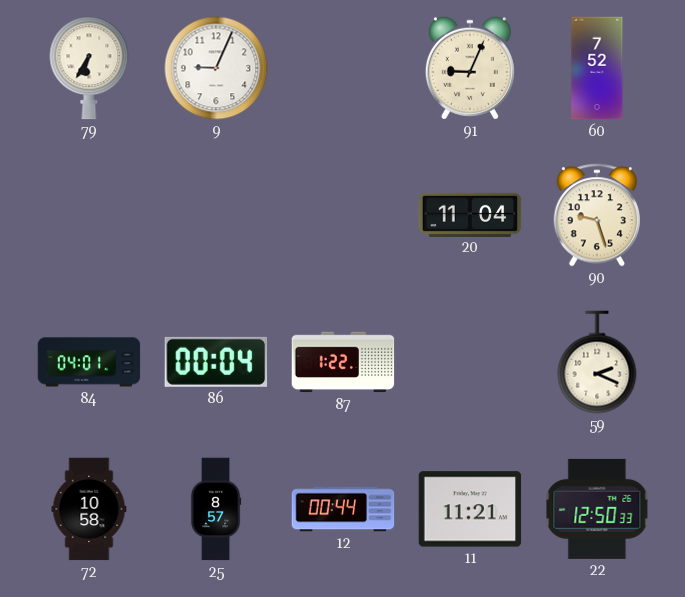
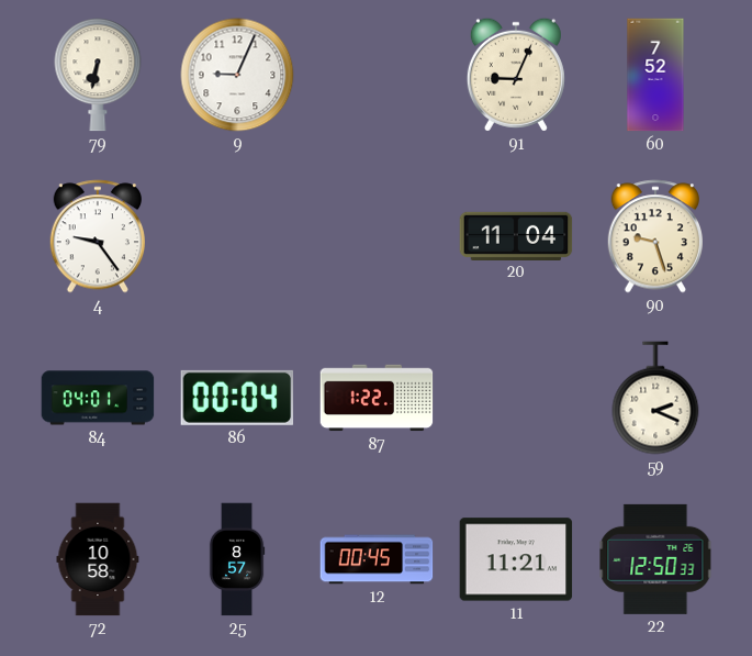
79: 6:35 -> 6:32
4: none -> 9:24
12: 00:44 -> 00:45
